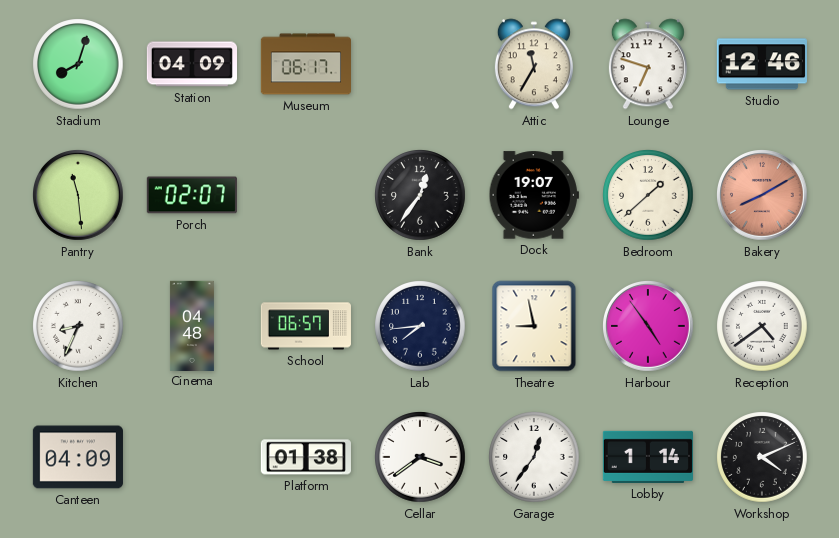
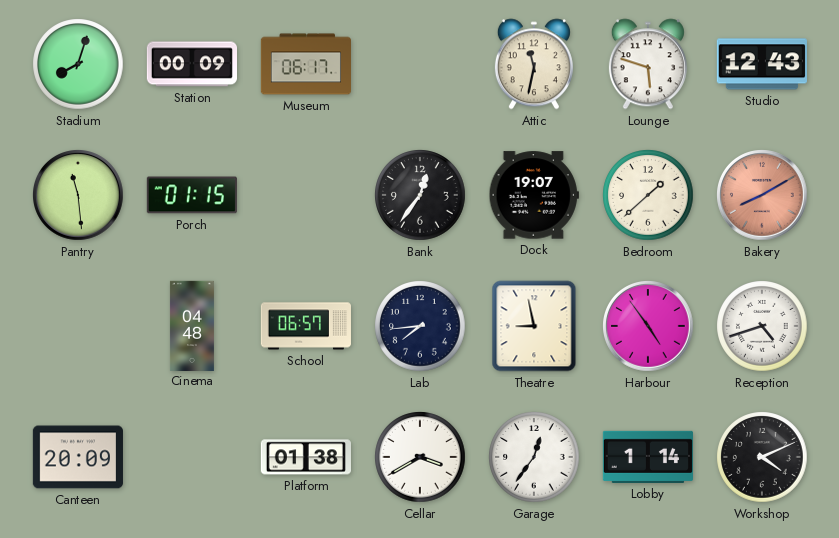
Station: 04:09 -> 00:09
Attic: 11:35 -> 11:32
Lounge: 6:48 -> 5:48
Studio: 12:46 -> 12:43
Porch: 02:07 -> 01:15
Kitchen: 8:34 -> none
Reception: 4:39 -> 4:42
Canteen: 04:09 -> 20:09
Cellar: 3:39 -> 3:40
